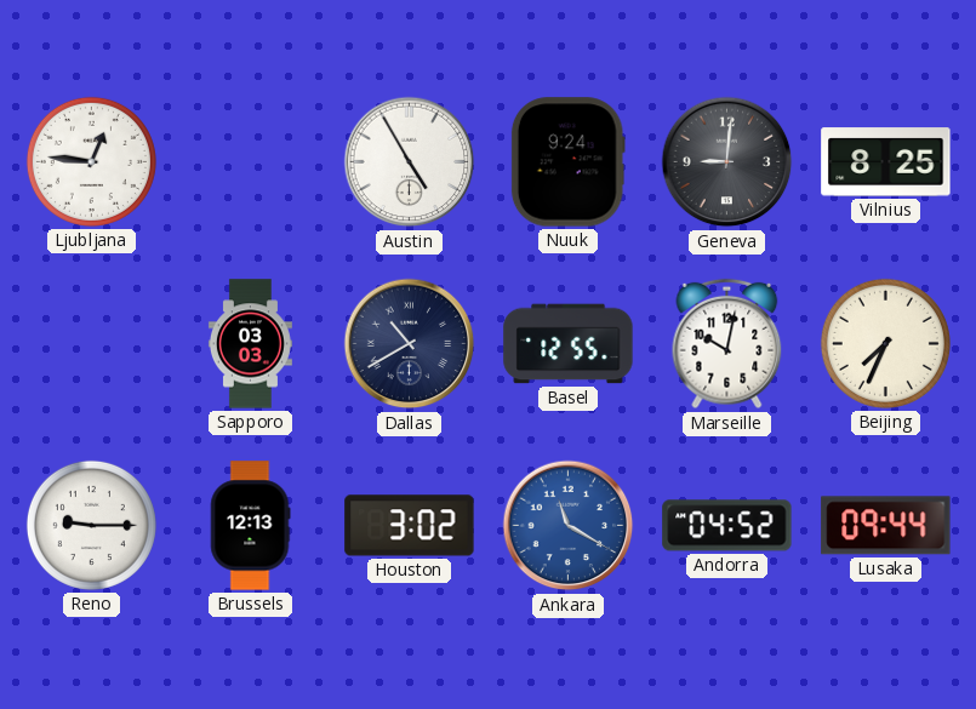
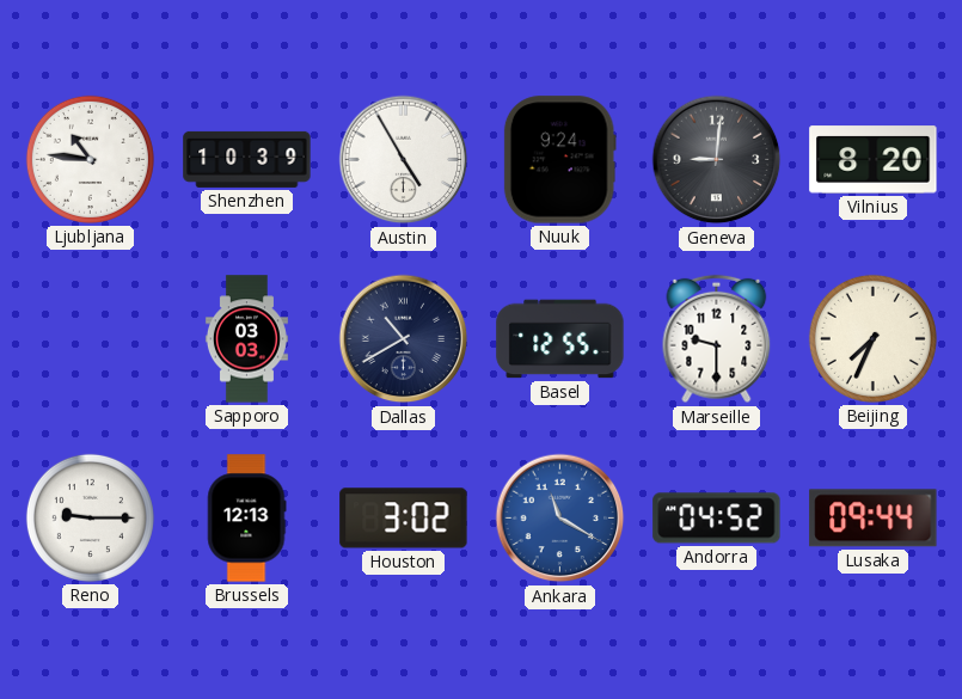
Ljubljana: 12:46 -> 10:46
Shenzhen: none -> 10:39
Vilnius: 8:25 -> 8:20
Marseille: 10:02 -> 9:30
